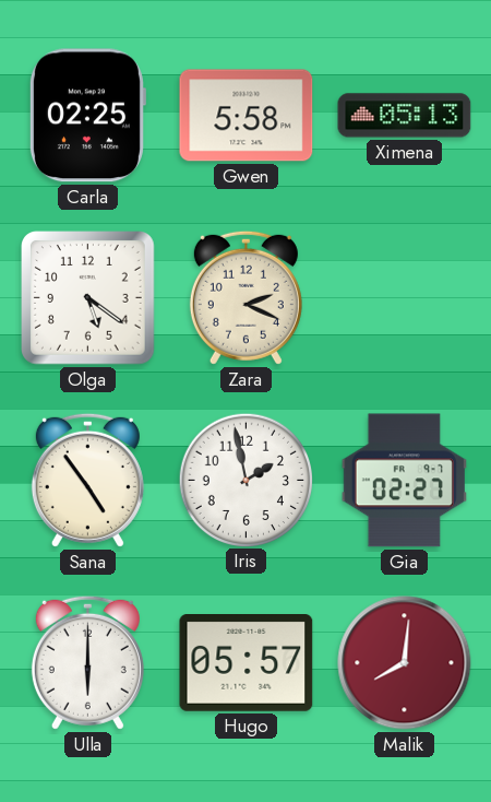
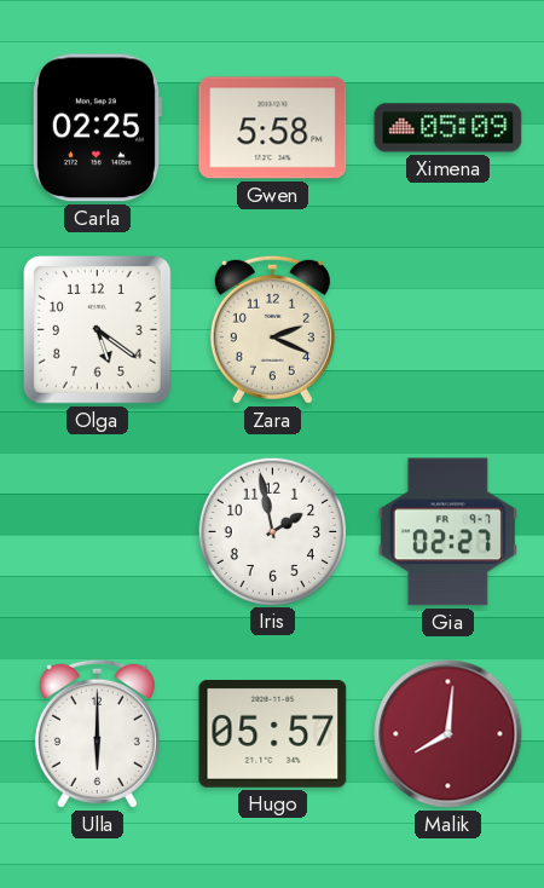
Ximena: 05:13 -> 05:09
Sana: 4:54 -> none
